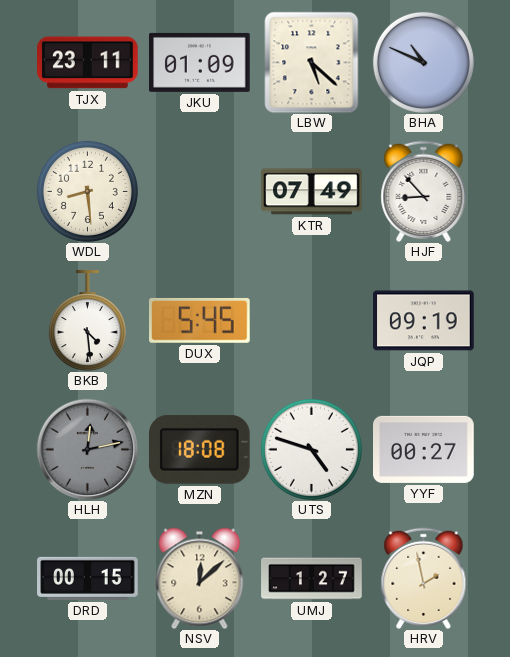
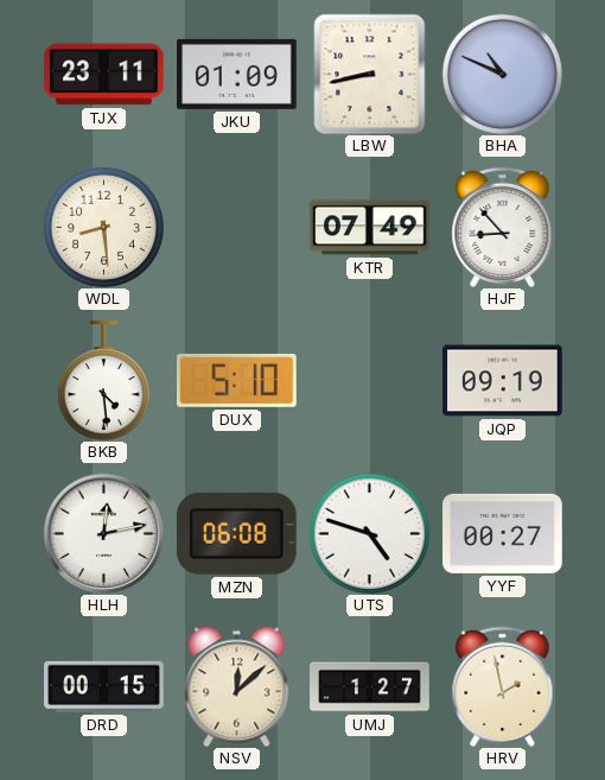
LBW: 5:22 -> 8:43
DUX: 5:45 -> 5:10
HLH dial: grey -> white
MZN: 18:08 -> 06:08
